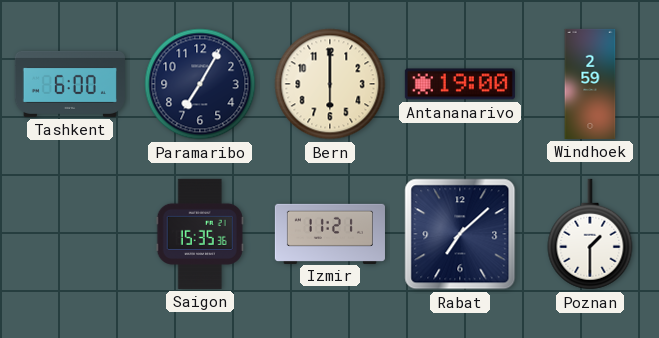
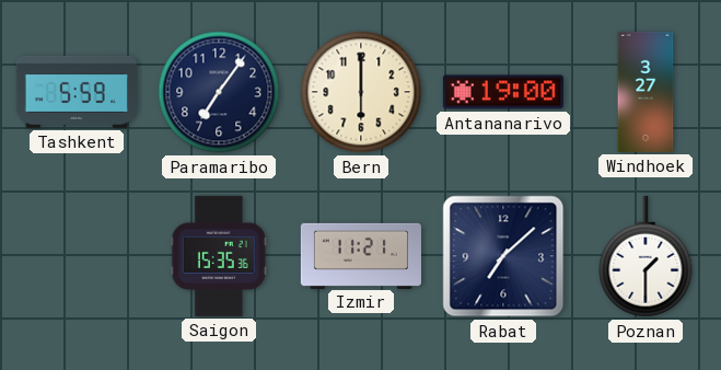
Tashkent: 6:00 -> 5:59
Paramaribo: 7:05 -> 7:06
Windhoek: 2:59 -> 3:27
